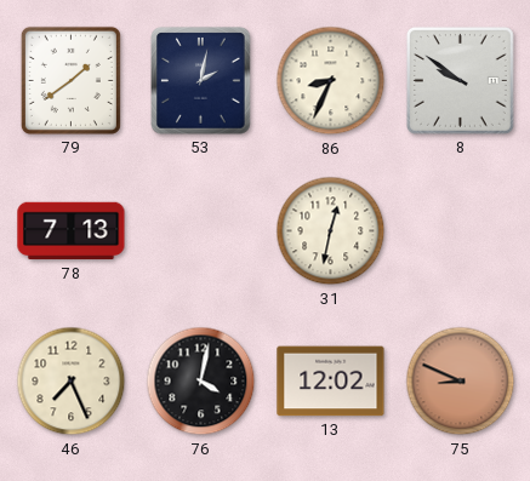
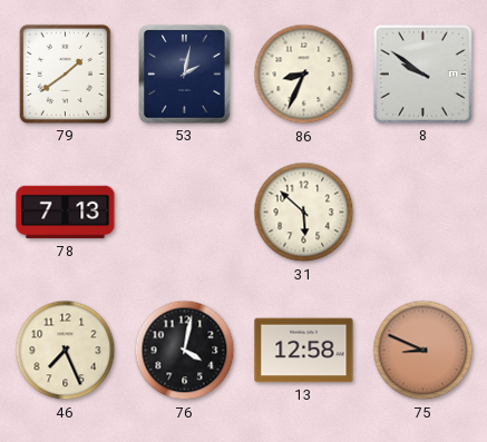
31: 12:32 -> 5:52
13: 12:02 -> 12:58
